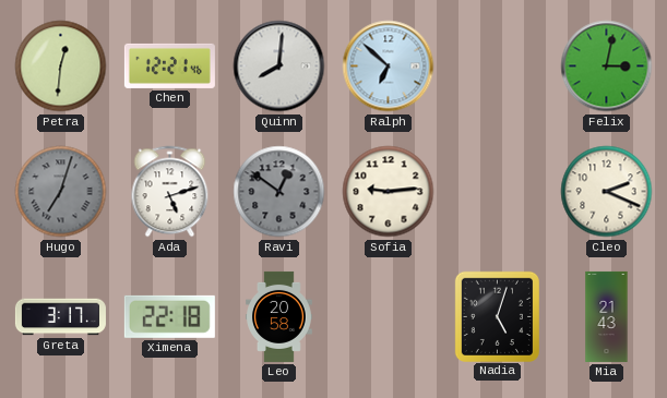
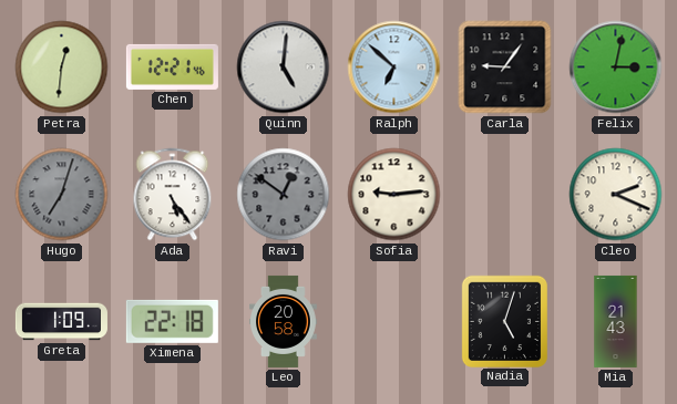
Quinn: 8:01 -> 5:01
Carla: none -> 9:06
Ada: 5:12 -> 5:24
Greta: 3:17 -> 1:09
